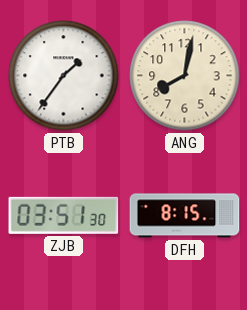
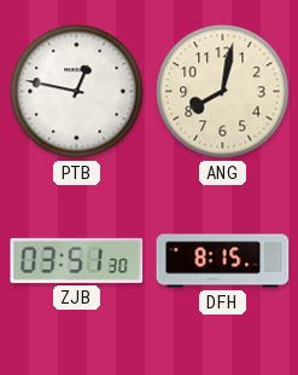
PTB: 1:36 -> 12:47
